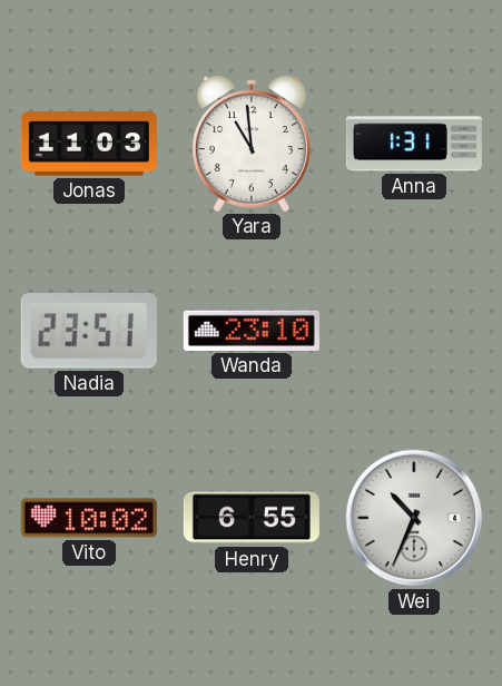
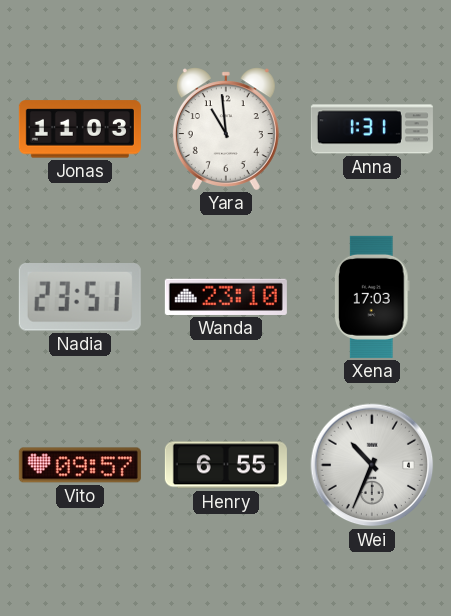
Xena: none -> 17:03
Vito: 10:02 -> 09:57
